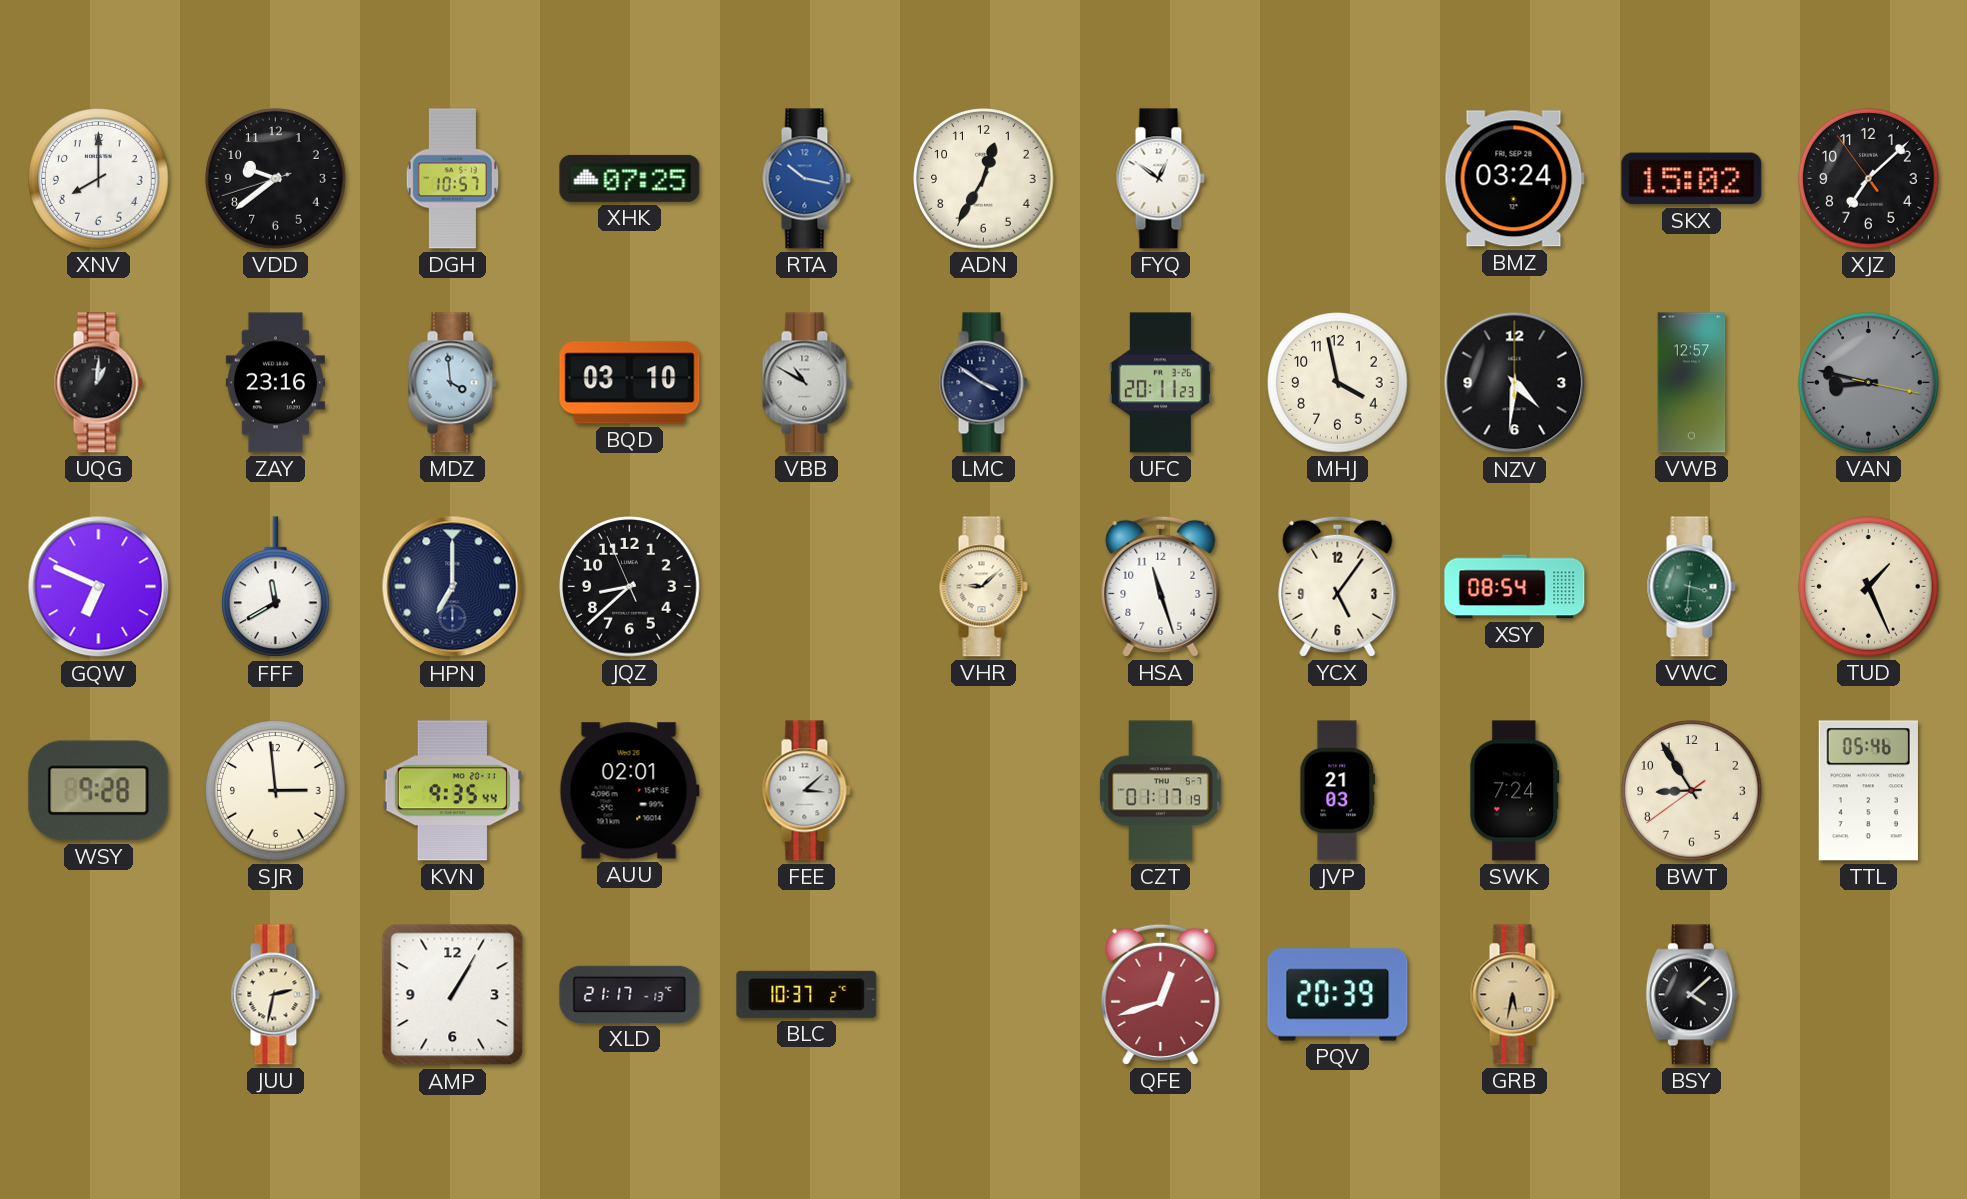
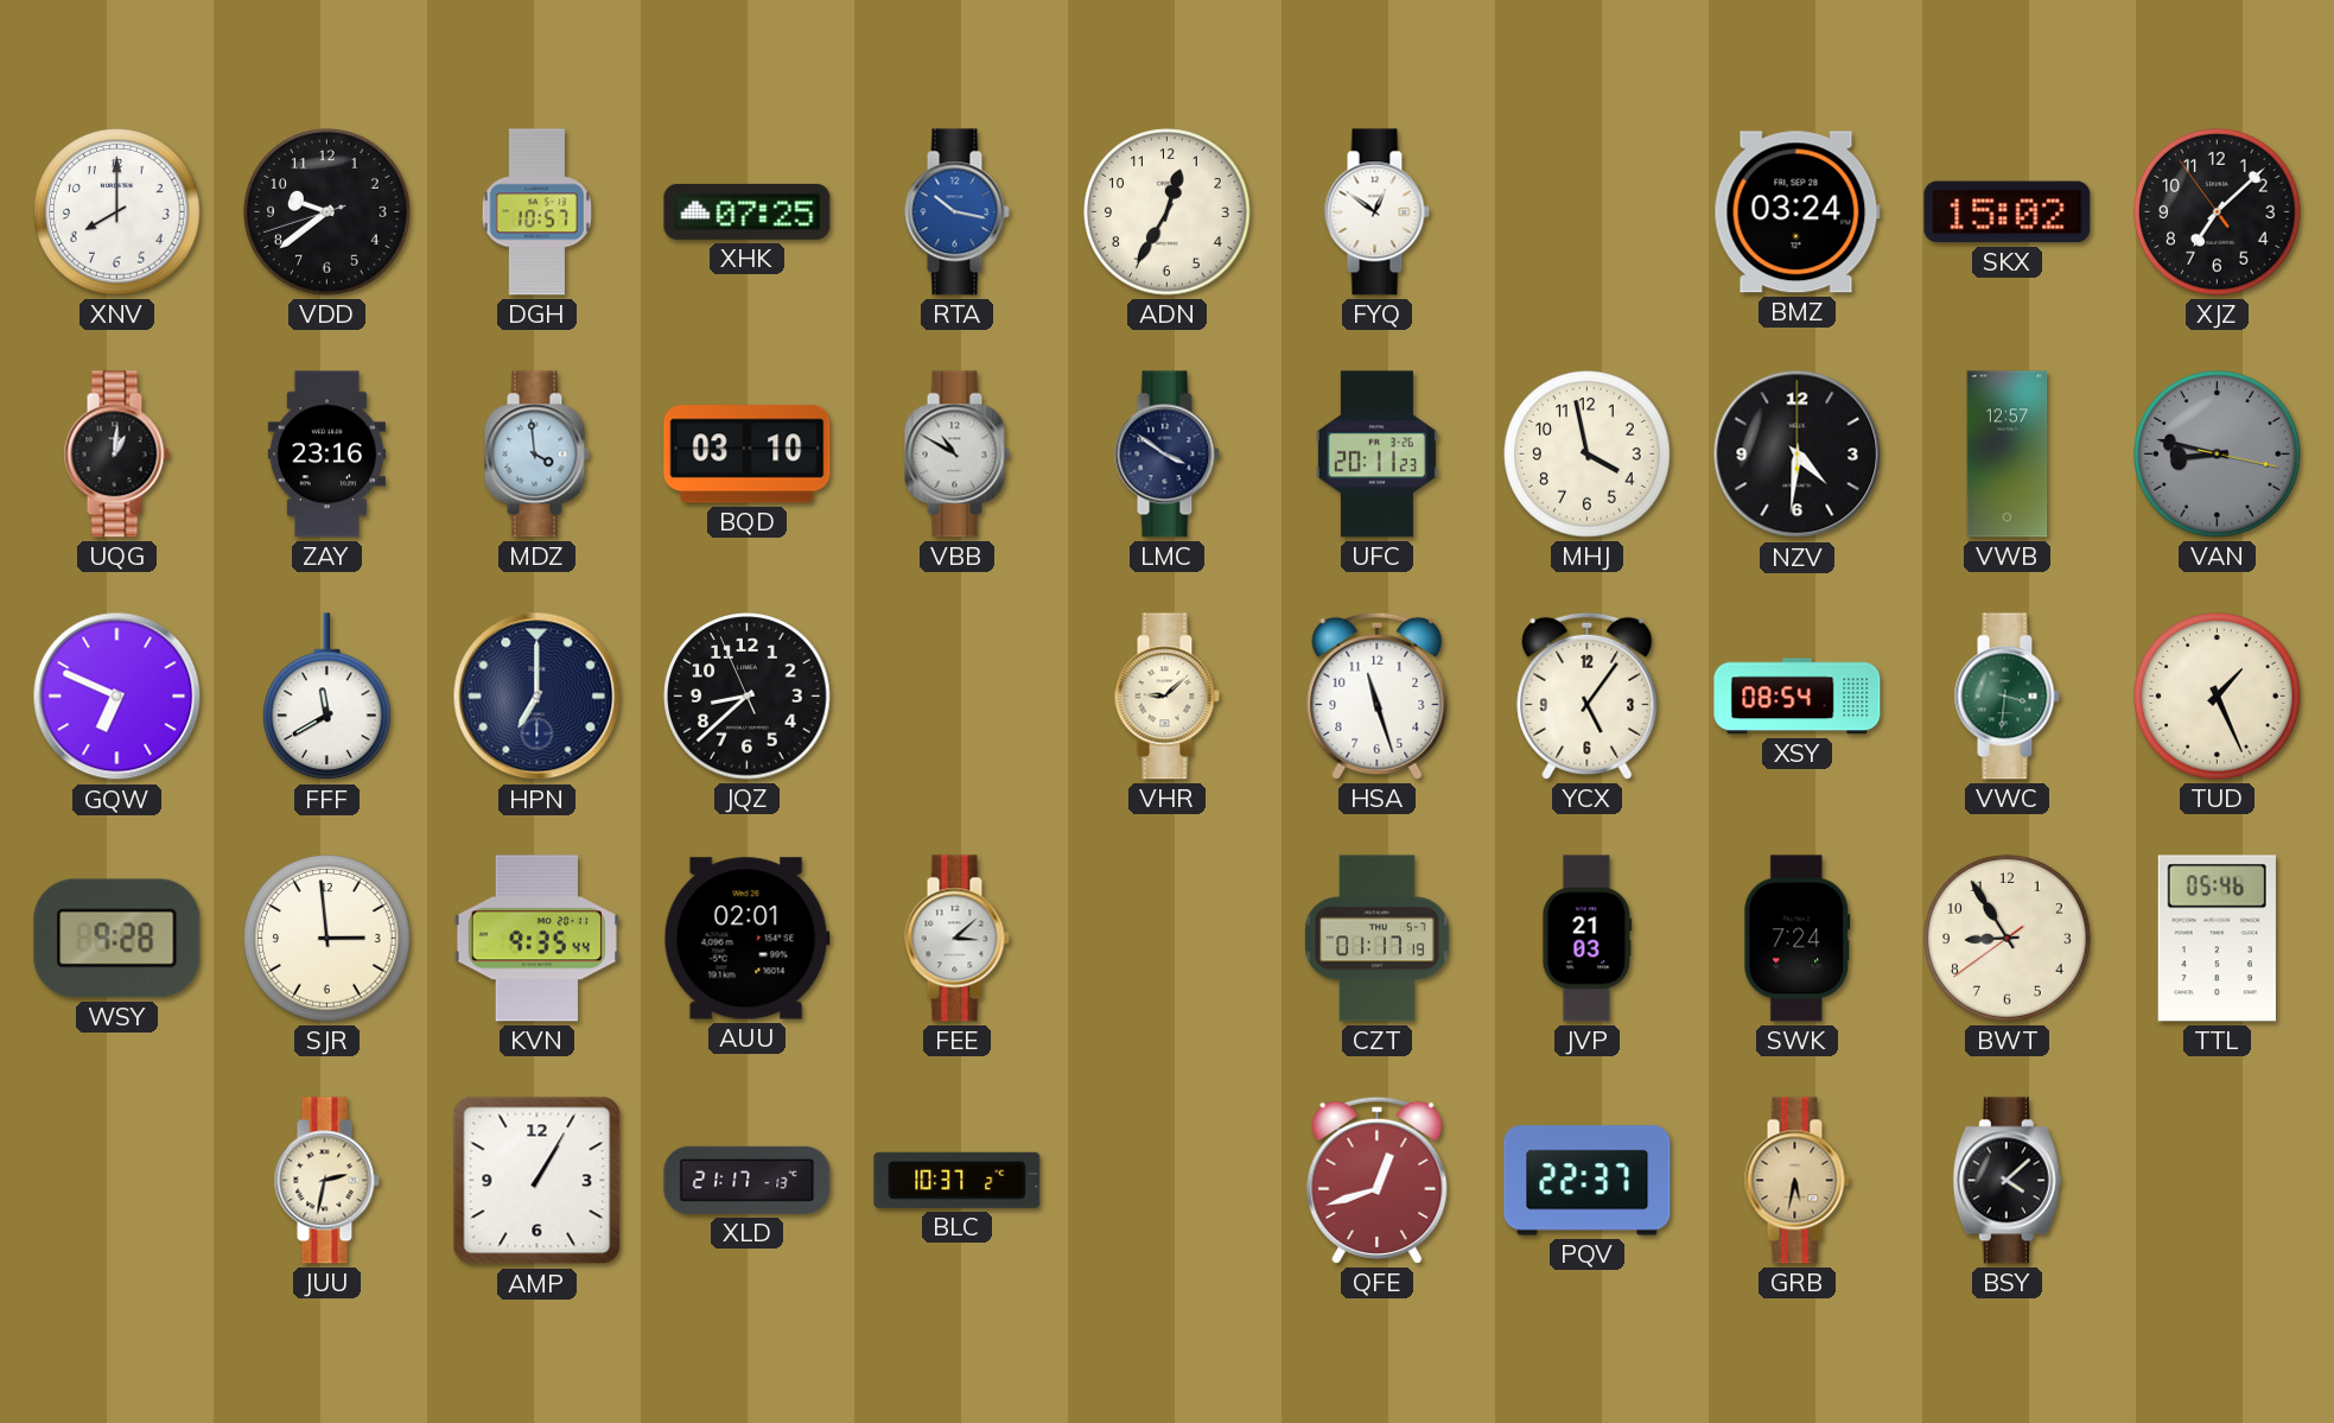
PQV: 20:39 -> 22:37
